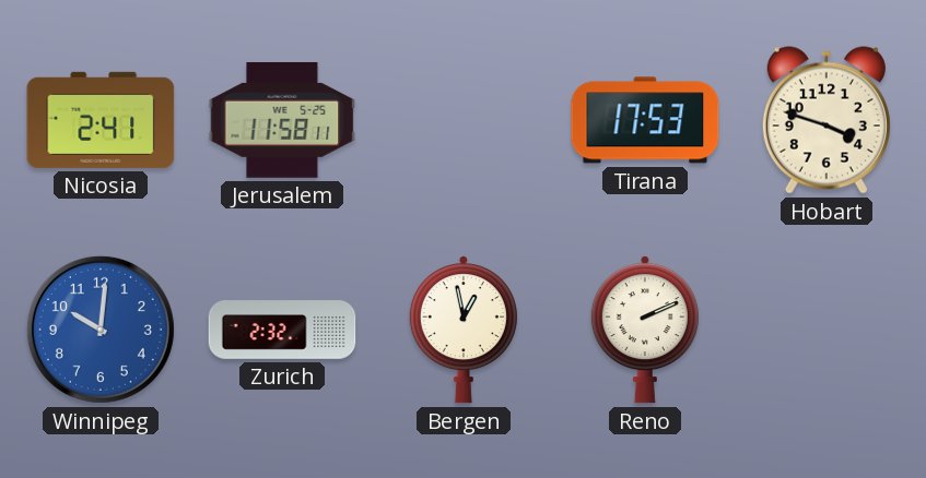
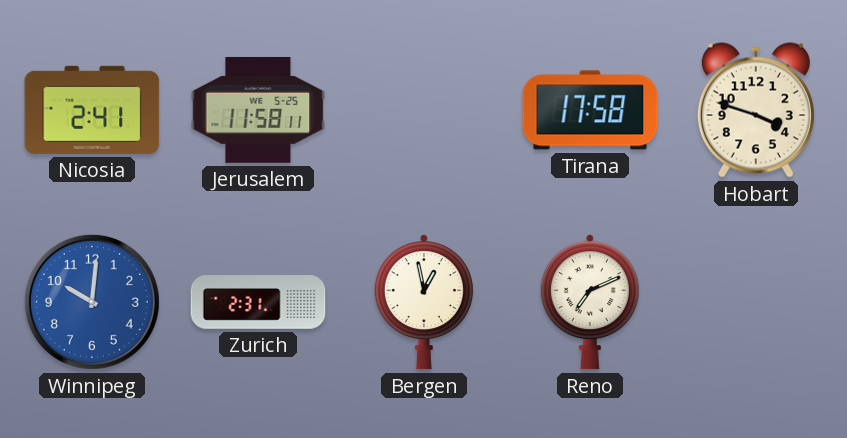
Tirana: 17:53 -> 17:58
Zurich: 2:32 -> 2:31
Reno: 2:11 -> 7:11
